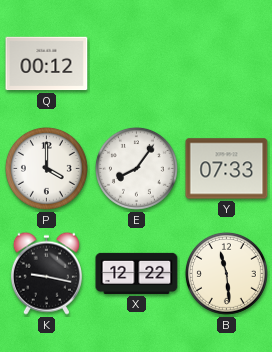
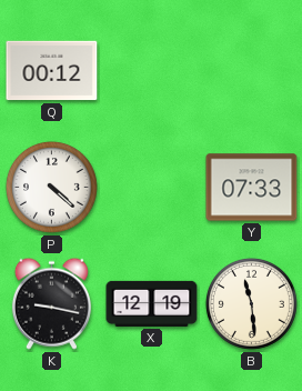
P: 4:00 -> 4:22
E: 8:06 -> none
X: 12:22 -> 12:19
